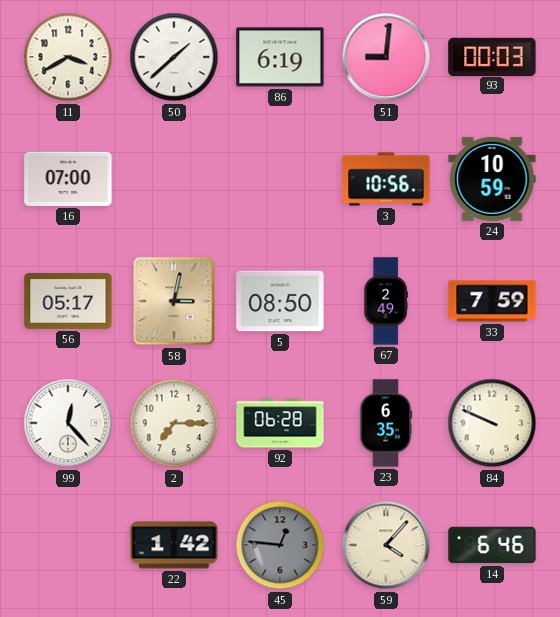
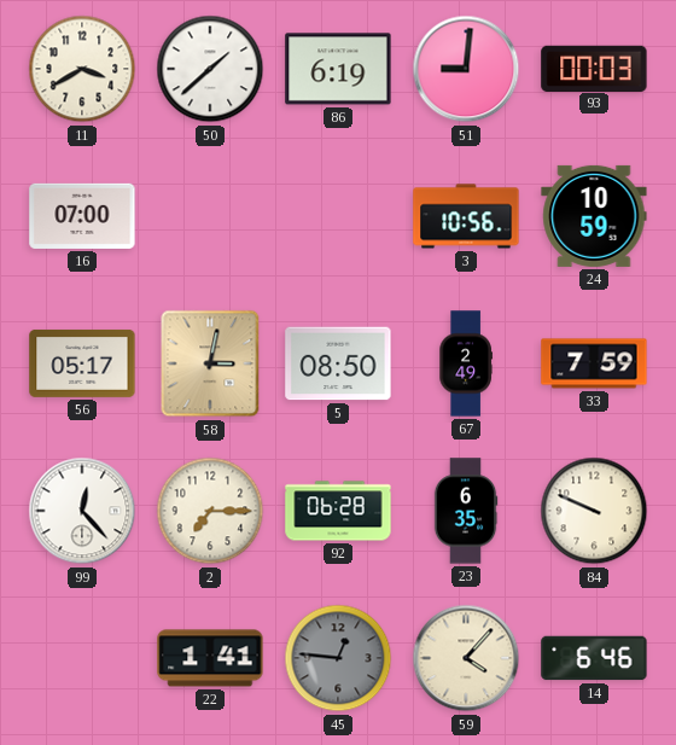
22: 1:42 -> 1:41
